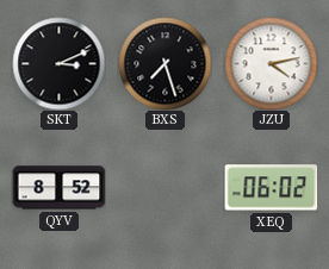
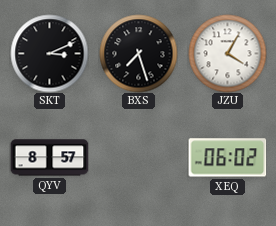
JZU: 4:13 -> 4:05
QYV: 8:52 -> 8:57
